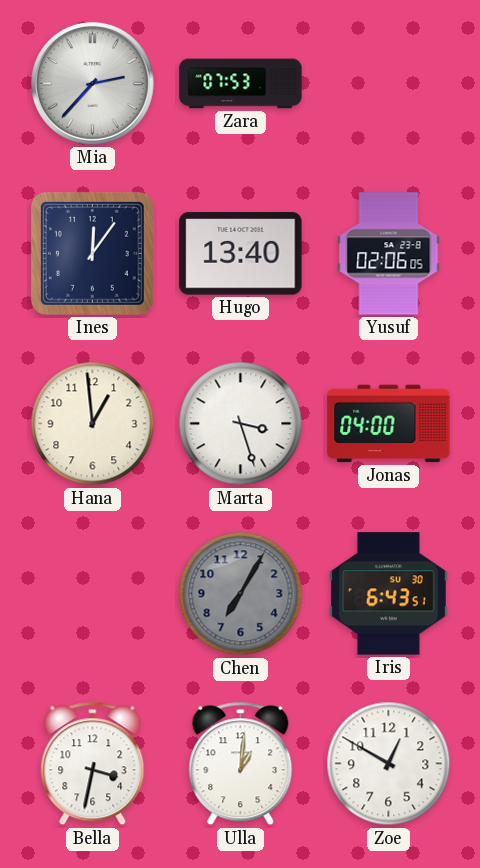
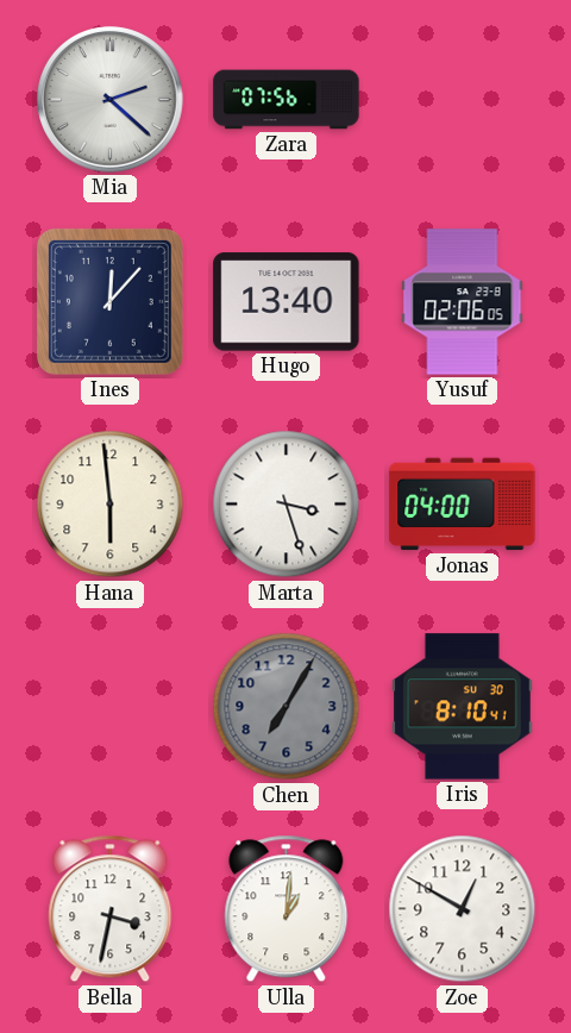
Mia: 2:37 -> 2:22
Zara: 07:53 -> 07:56
Ines: 12:06 -> 12:07
Hana: 12:59 -> 5:59
Iris: 6:43 -> 8:10
